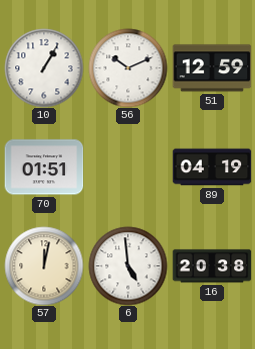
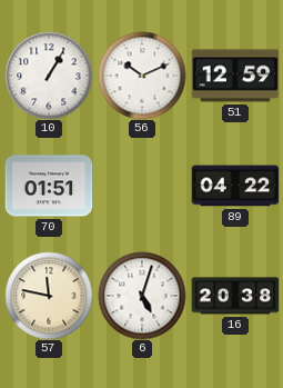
89: 04:19 -> 04:22
57: 12:02 -> 11:47
6: 4:59 -> 5:03
